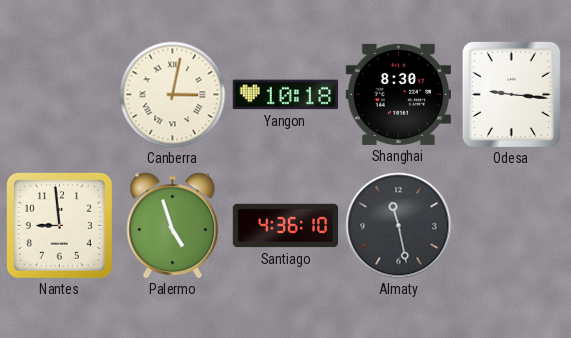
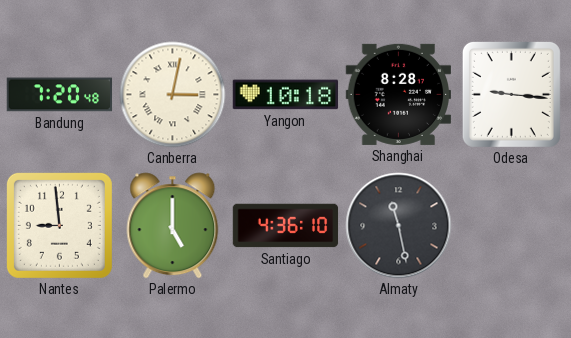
Bandung: none -> 7:20
Shanghai: 8:30 -> 8:28
Palermo: 4:57 -> 5:00
